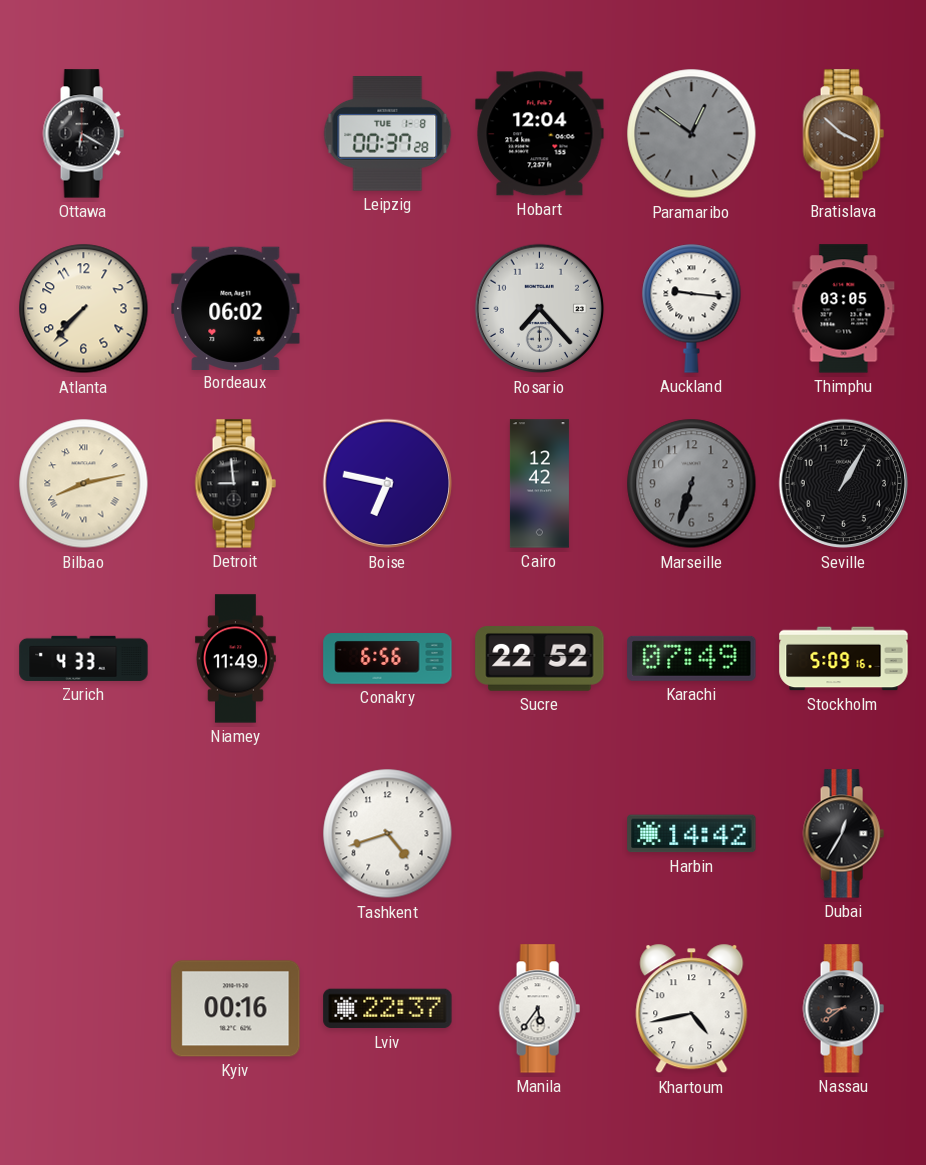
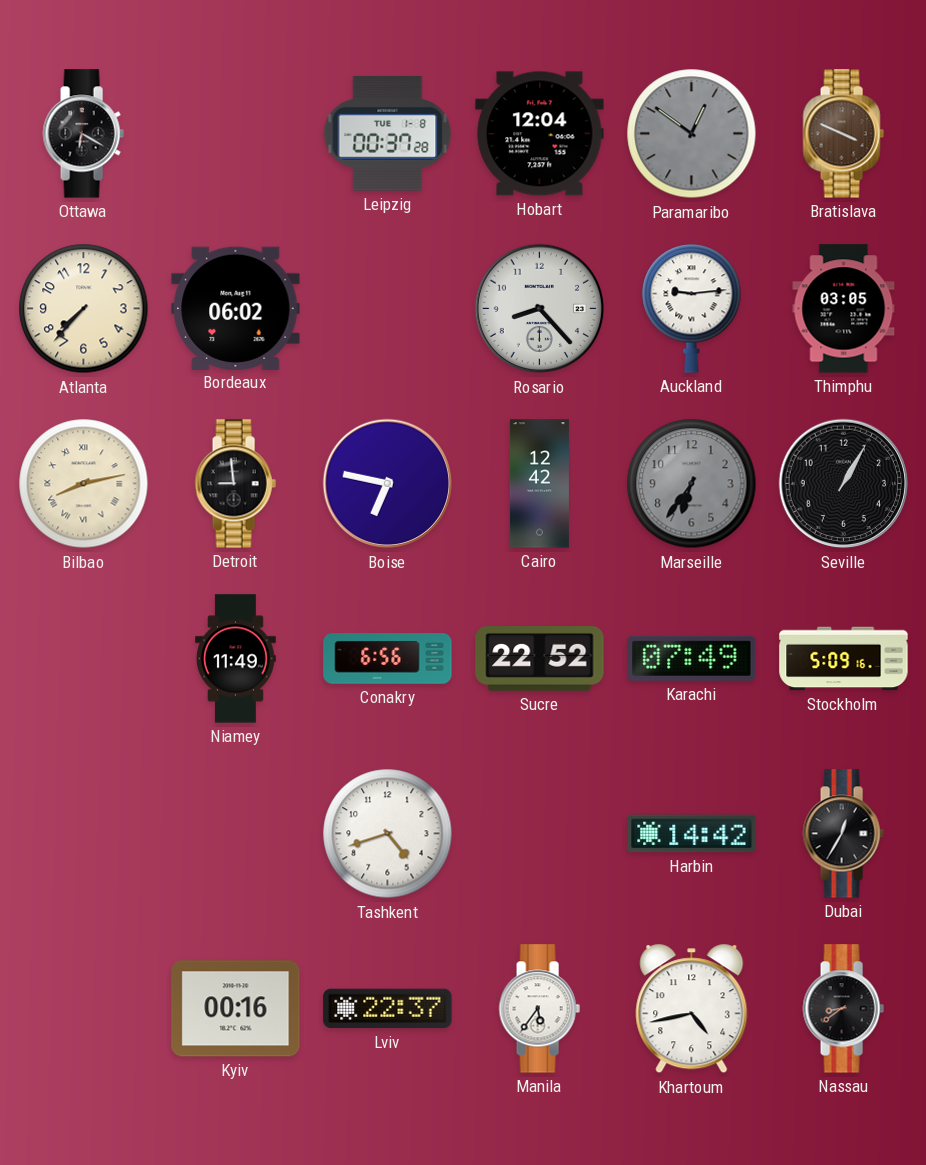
Bratislava: 3:52 -> 3:49
Rosario: 7:23 -> 8:23
Auckland: 9:16 -> 9:14
Marseille: 6:33 -> 6:36
Zurich: 4:33 -> none
